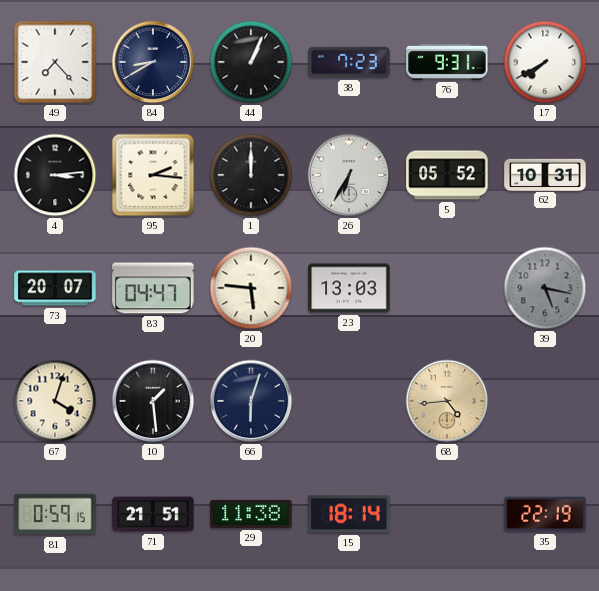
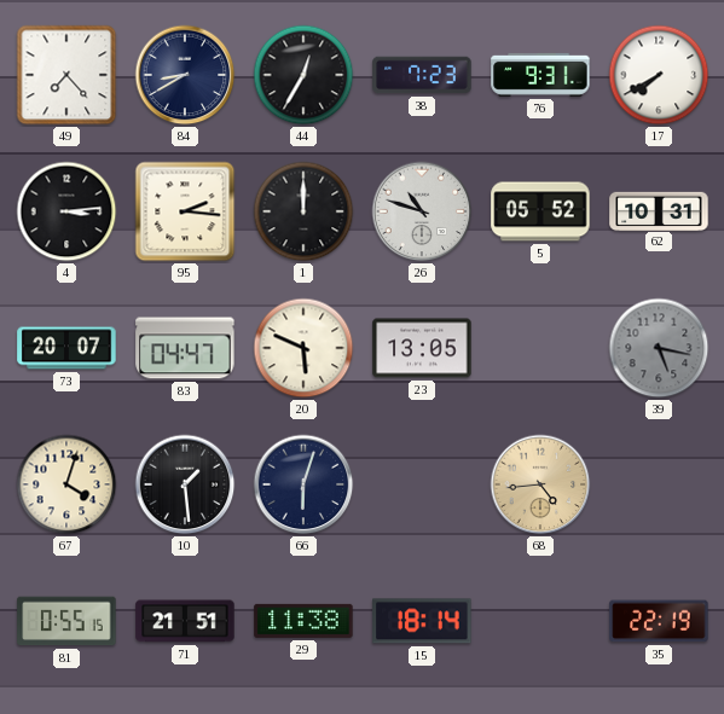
44: 1:04 -> 12:35
26: 6:35 -> 10:48
20: 5:46 -> 5:49
23: 13:03 -> 13:05
81: 0:59 -> 0:55
